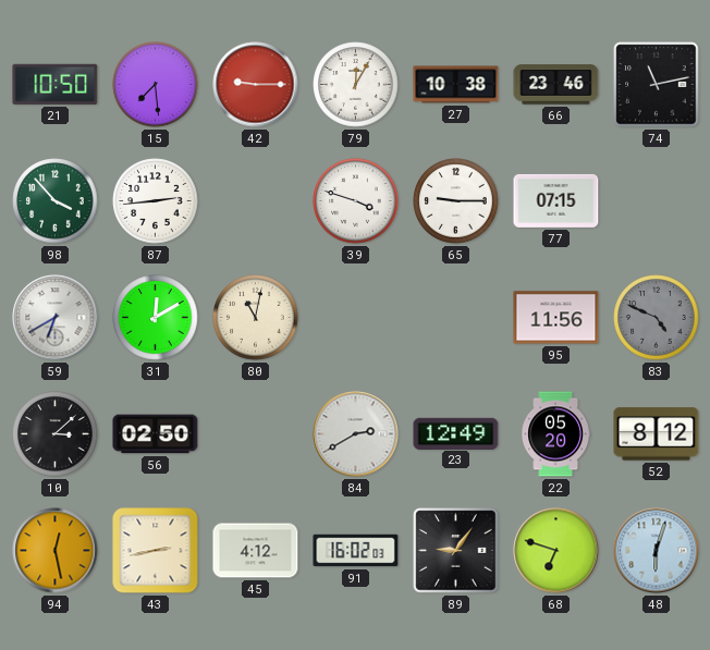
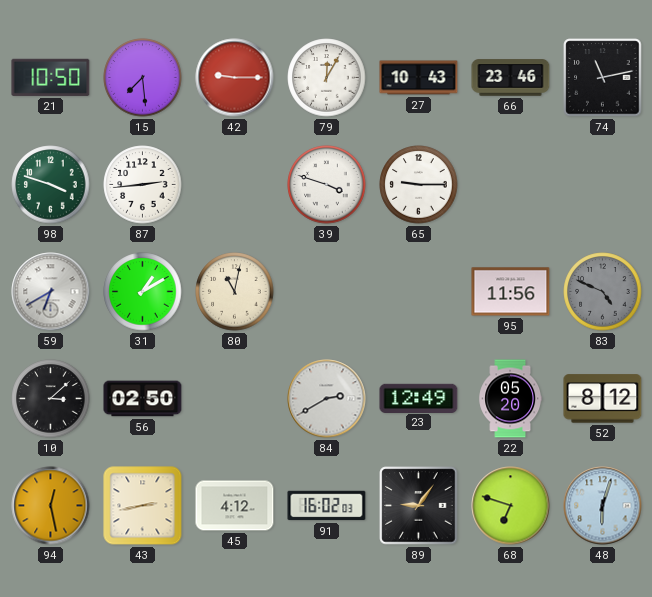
27: 10:38 -> 10:43
98: 3:53 -> 3:48
77: 07:15 -> none
31: 12:10 -> 1:10
